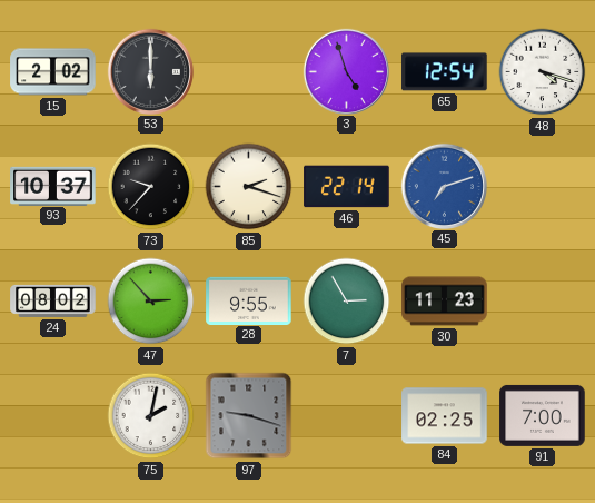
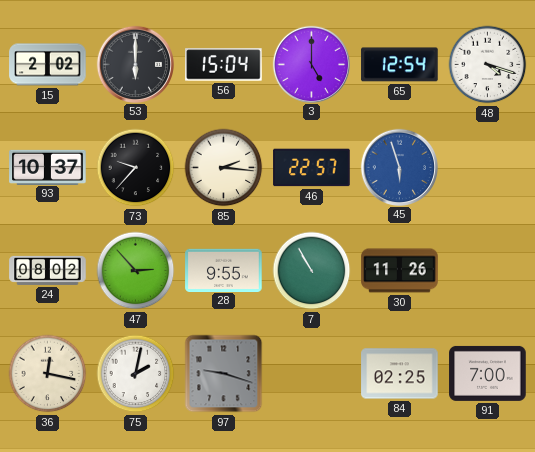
56: none -> 15:04
3: 4:57 -> 5:00
85: 2:18 -> 2:16
46: 22:14 -> 22:57
45: 7:12 -> 5:57
7: 2:55 -> 10:55
30: 11:23 -> 11:26
36: none -> 12:17
